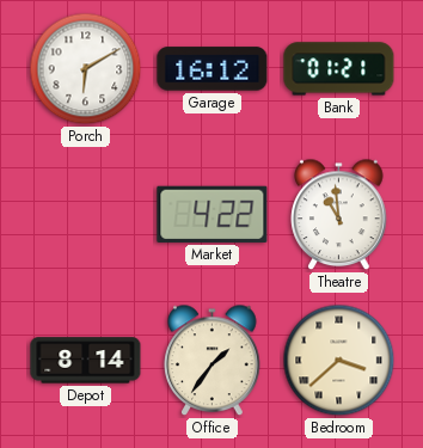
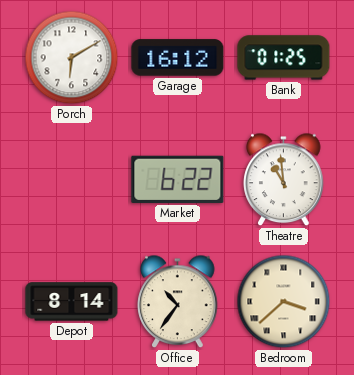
Bank: 01:21 -> 01:25
Market: 4:22 -> 6:22
Office: 1:36 -> 10:36
